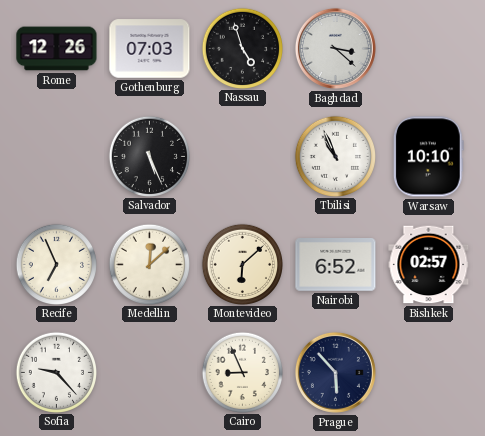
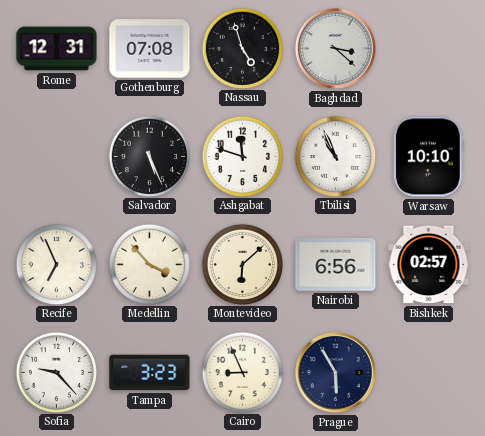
Rome: 12:26 -> 12:31
Gothenburg: 07:03 -> 07:08
Ashgabat: none -> 11:48
Medellin: 12:08 -> 3:53
Nairobi: 6:52 -> 6:56
Tampa: none -> 3:23
Prague: 5:53 -> 5:55
